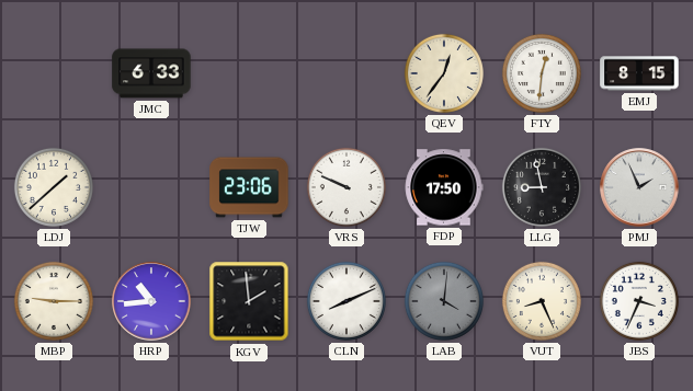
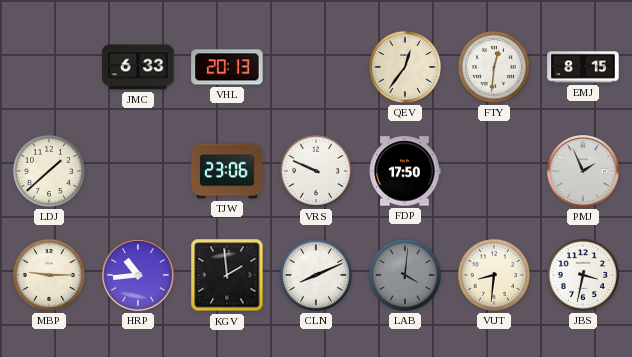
VHL: none -> 20:13
LLG: 8:58 -> none
VUT: 8:26 -> 8:31
JBS: 3:34 -> 3:32
